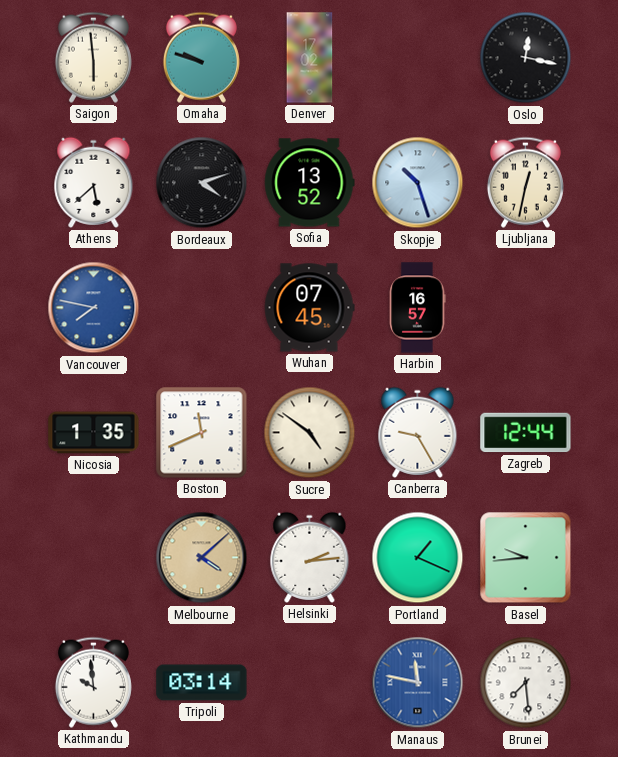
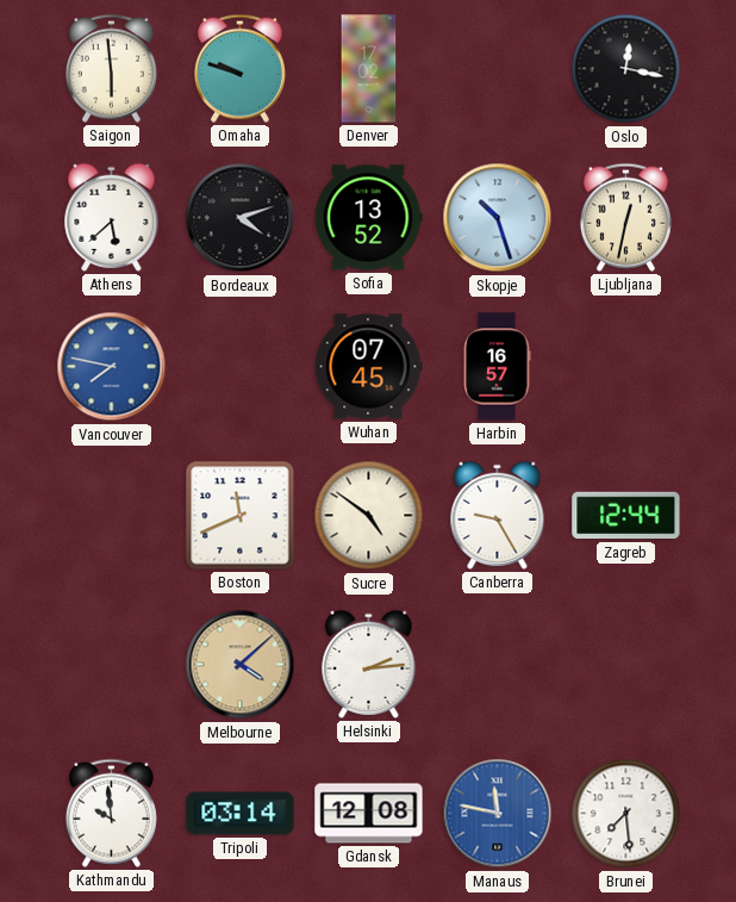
Nicosia: 1:35 -> none
Portland: 1:19 -> none
Basel: 9:44 -> none
Gdansk: none -> 12:08
